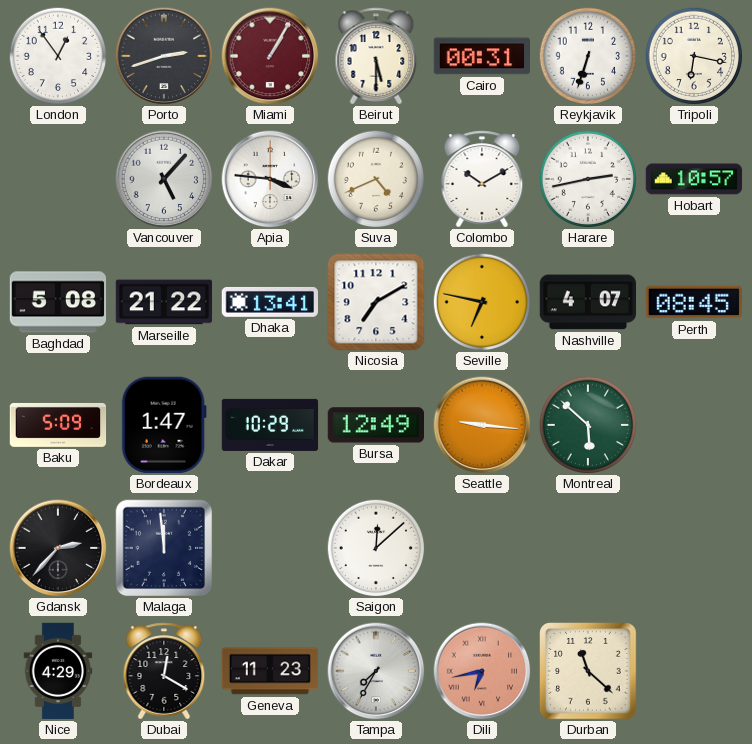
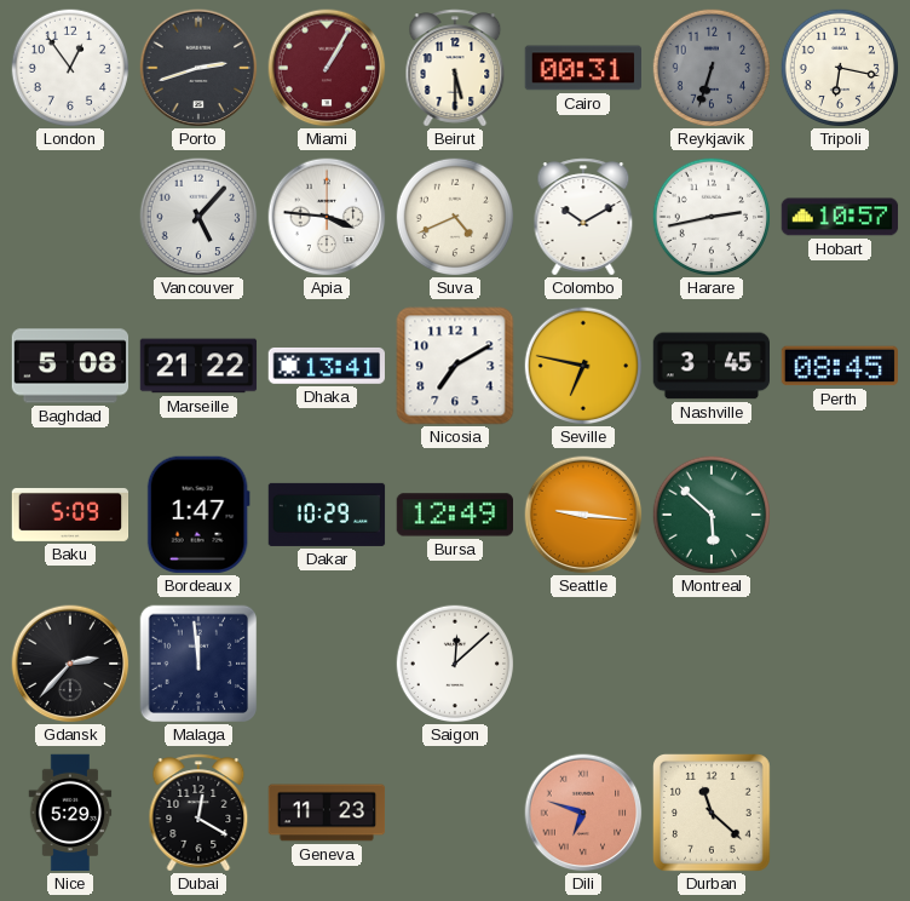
Reykjavik dial: white -> grey
Nashville: 4:07 -> 3:45
Nice: 4:29 -> 5:29
Tampa: 7:35 -> none
Dili: 6:43 -> 6:48
